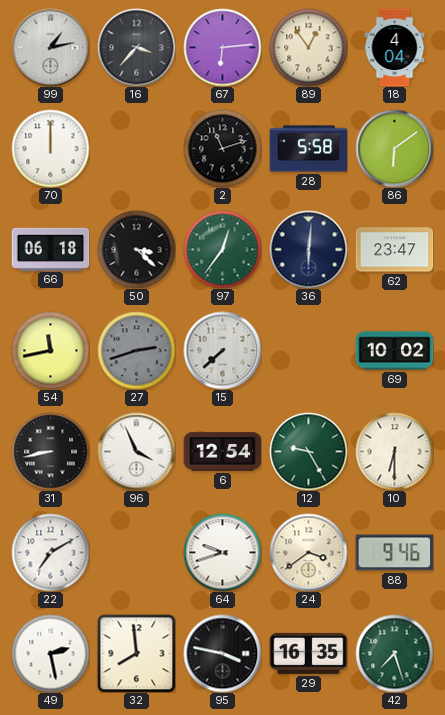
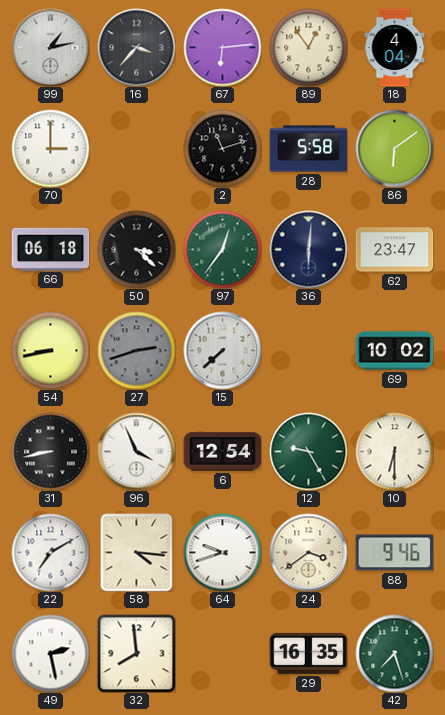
70: 12:00 -> 3:00
54: 11:43 -> 8:43
58: none -> 4:16
95: 3:47 -> none
